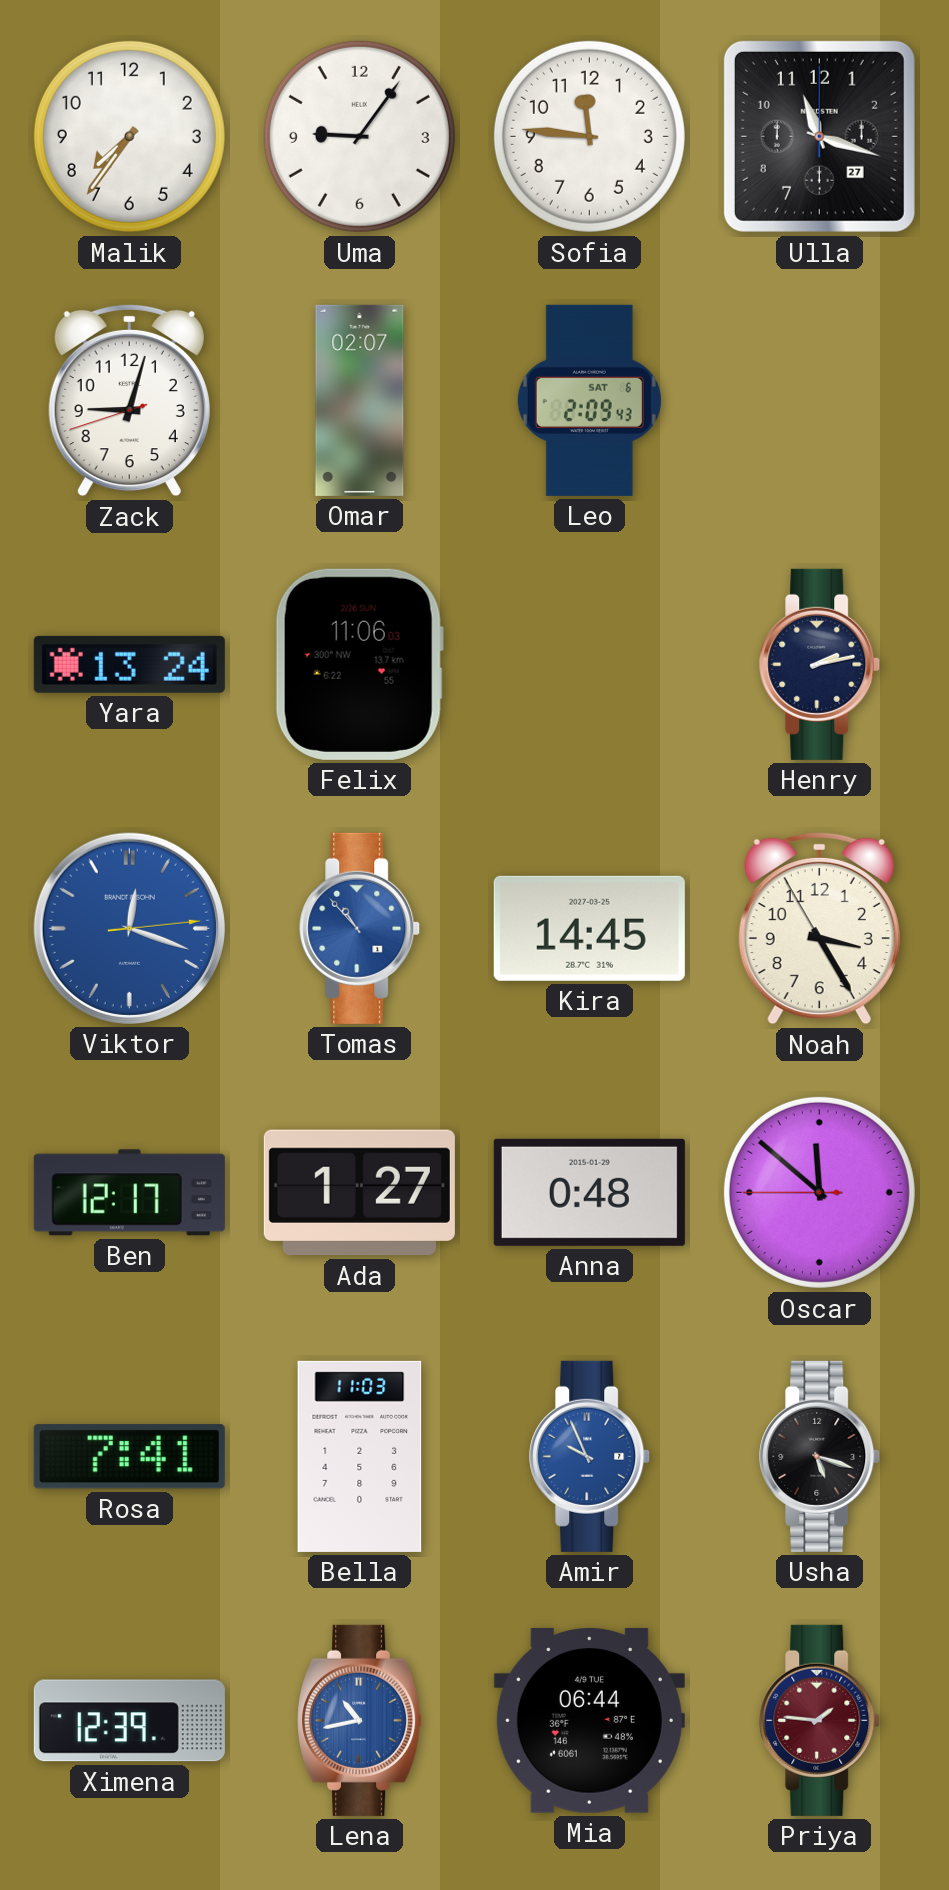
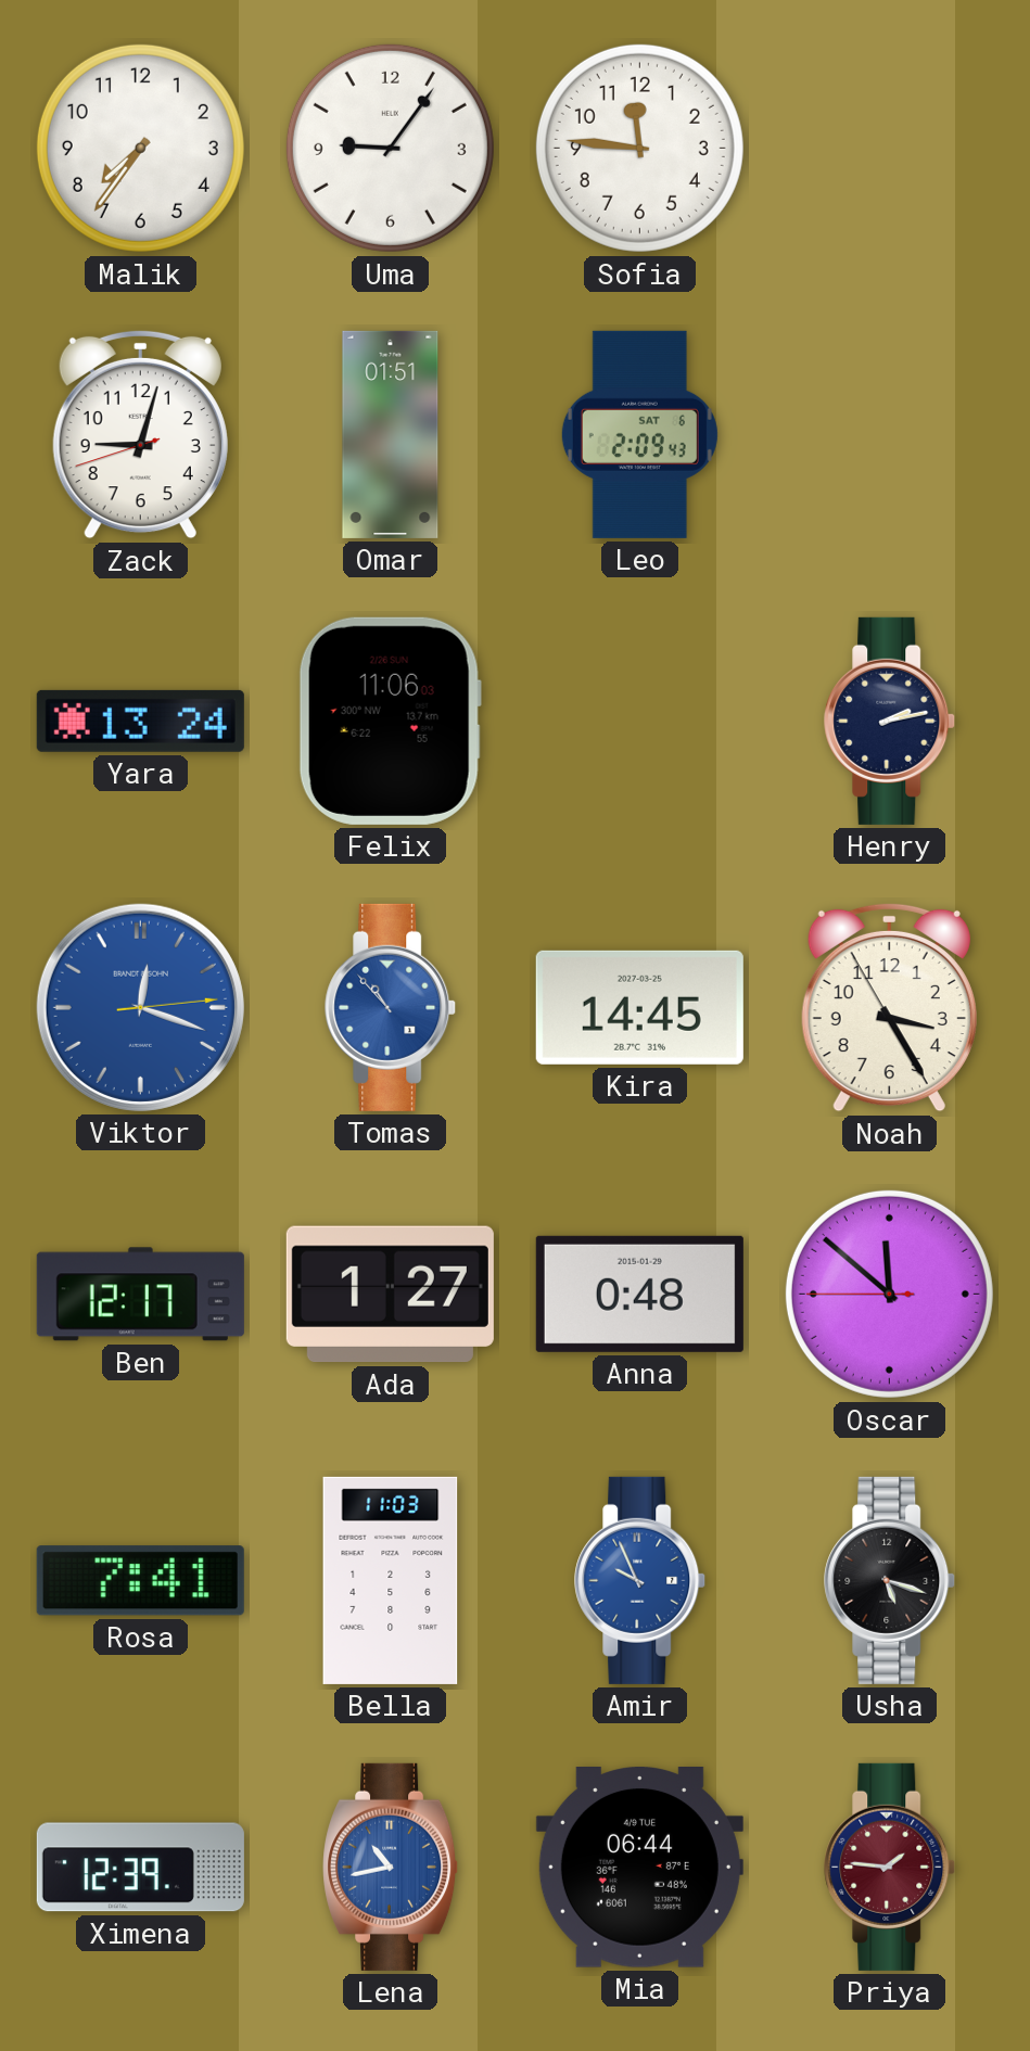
Ulla: 11:18 -> none
Omar: 02:07 -> 01:51
